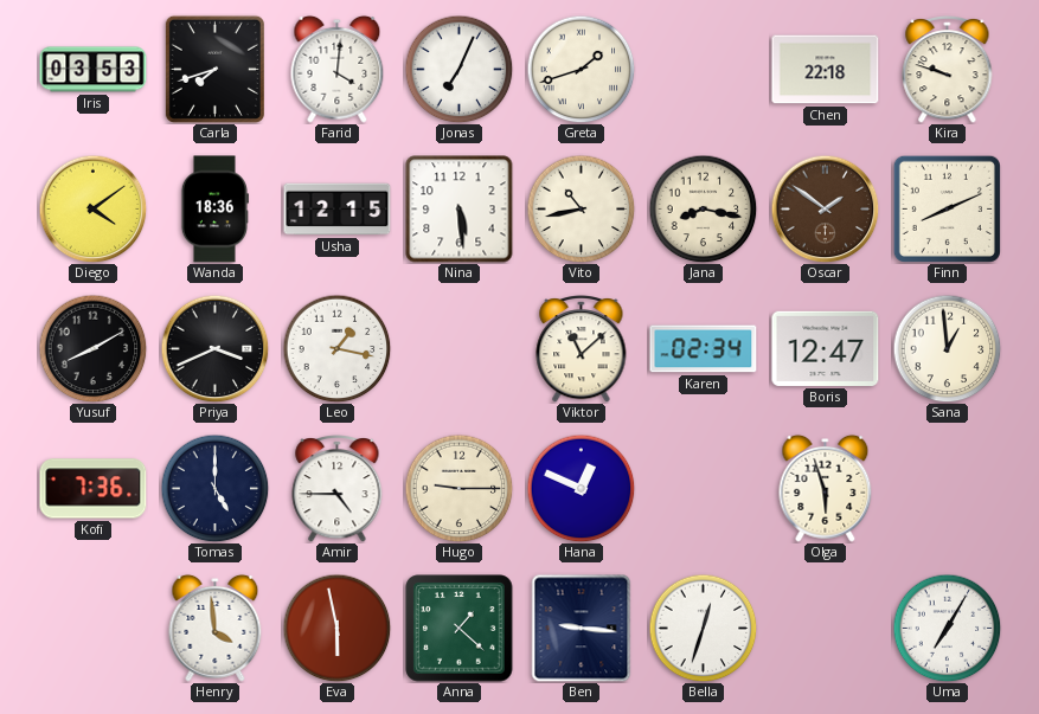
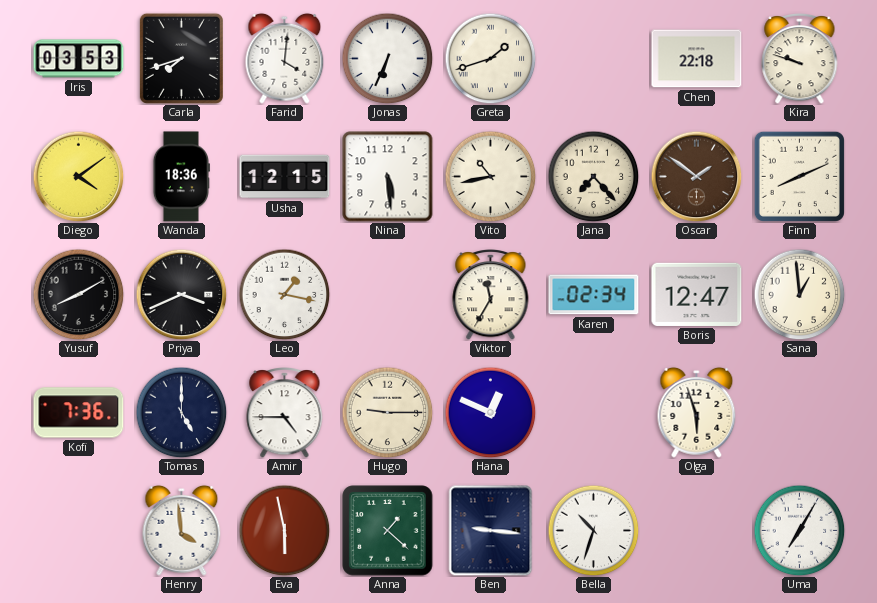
Jonas: 7:04 -> 6:34
Jana: 8:17 -> 7:23
Viktor: 11:08 -> 11:35
Bella: 12:33 -> 10:33
